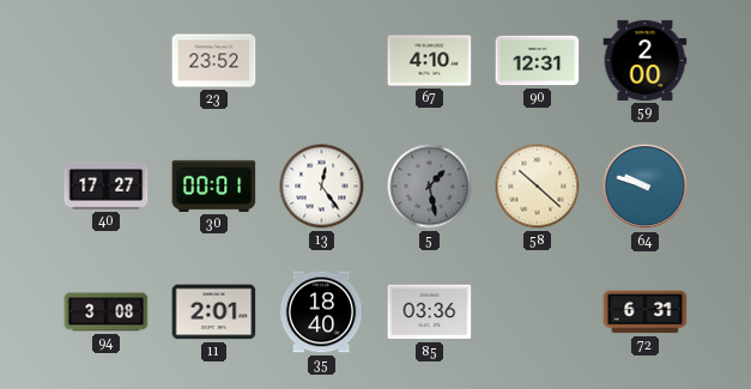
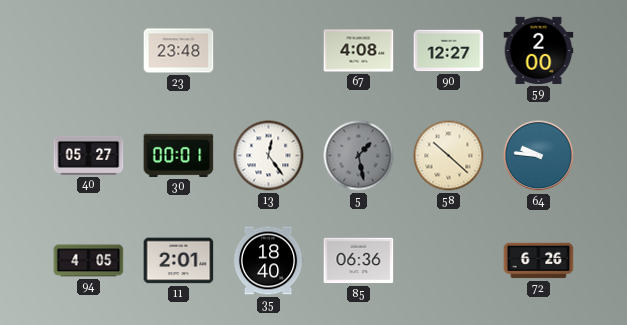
23: 23:52 -> 23:48
67: 4:10 -> 4:08
90: 12:31 -> 12:27
40: 17:27 -> 05:27
64: 9:48 -> 9:46
94: 3:08 -> 4:05
85: 03:36 -> 06:36
72: 6:31 -> 6:26
